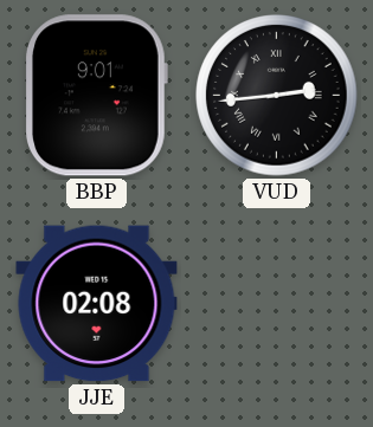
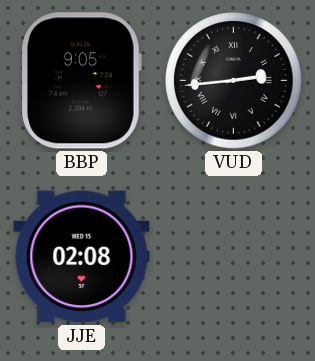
BBP: 9:01 -> 9:05
